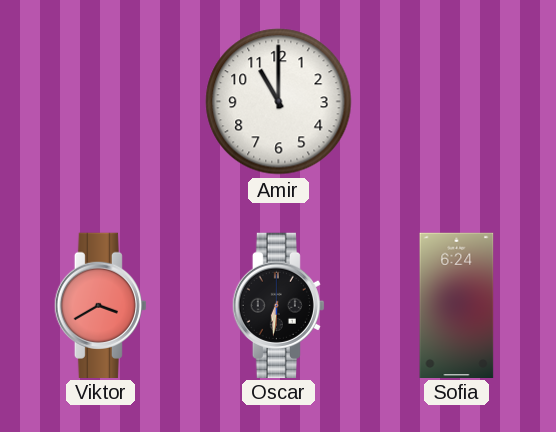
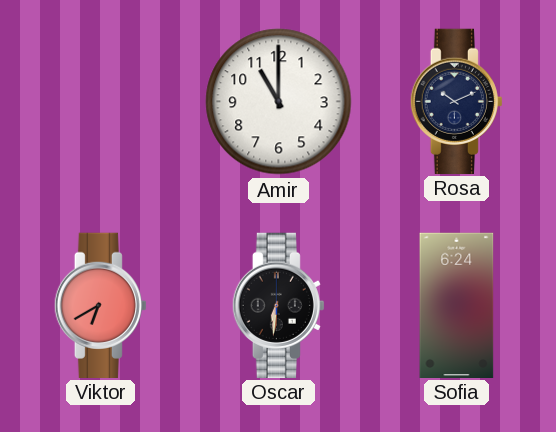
Rosa: none -> 10:11
Viktor: 3:40 -> 6:40
